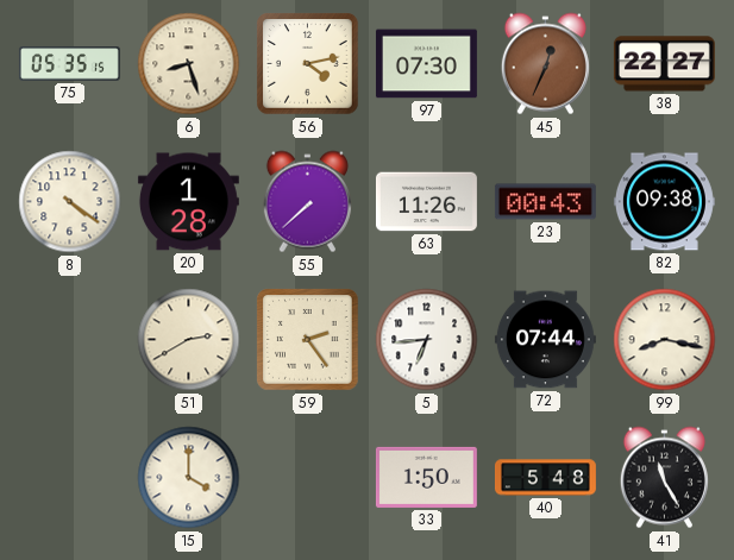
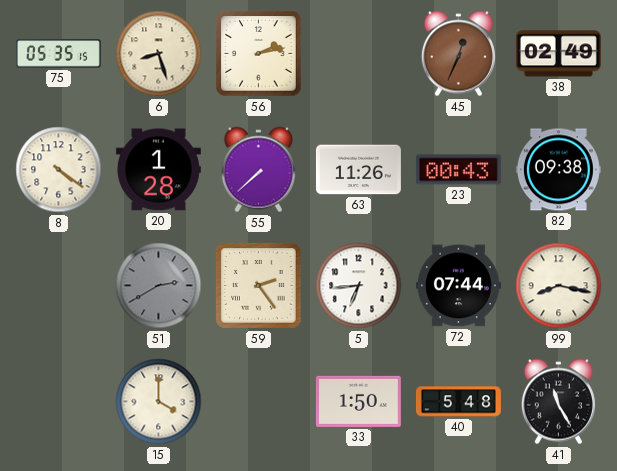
56: 4:13 -> 2:13
97: 07:30 -> none
38: 22:27 -> 02:49
51 dial: cream -> grey
